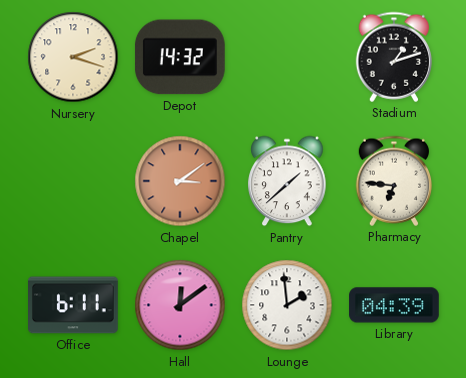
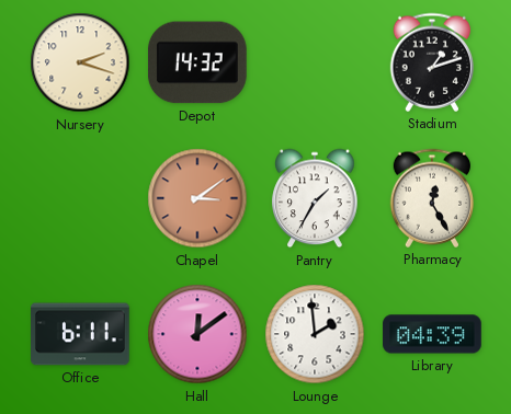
Pantry: 1:38 -> 1:35
Pharmacy: 6:46 -> 12:25
